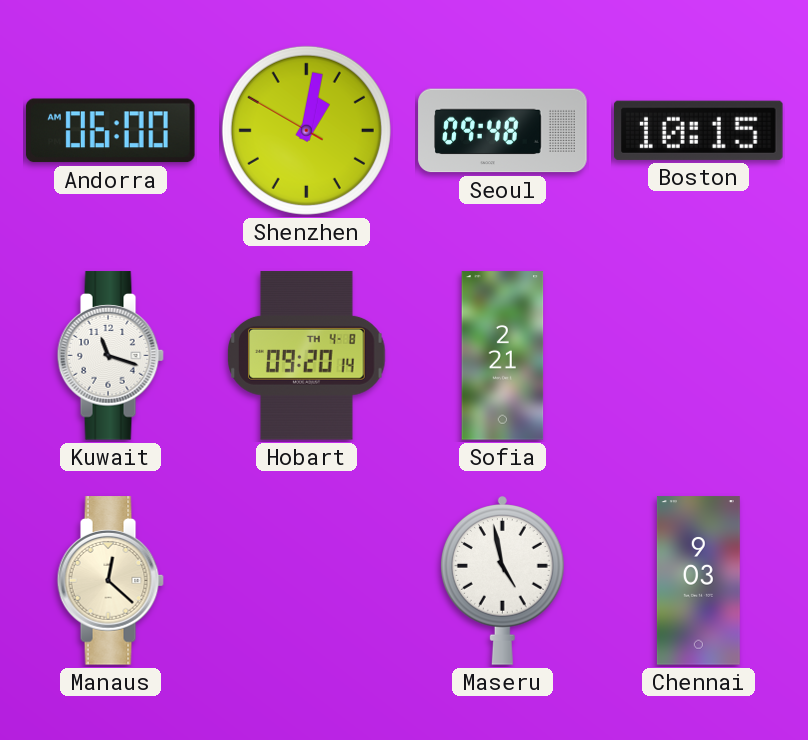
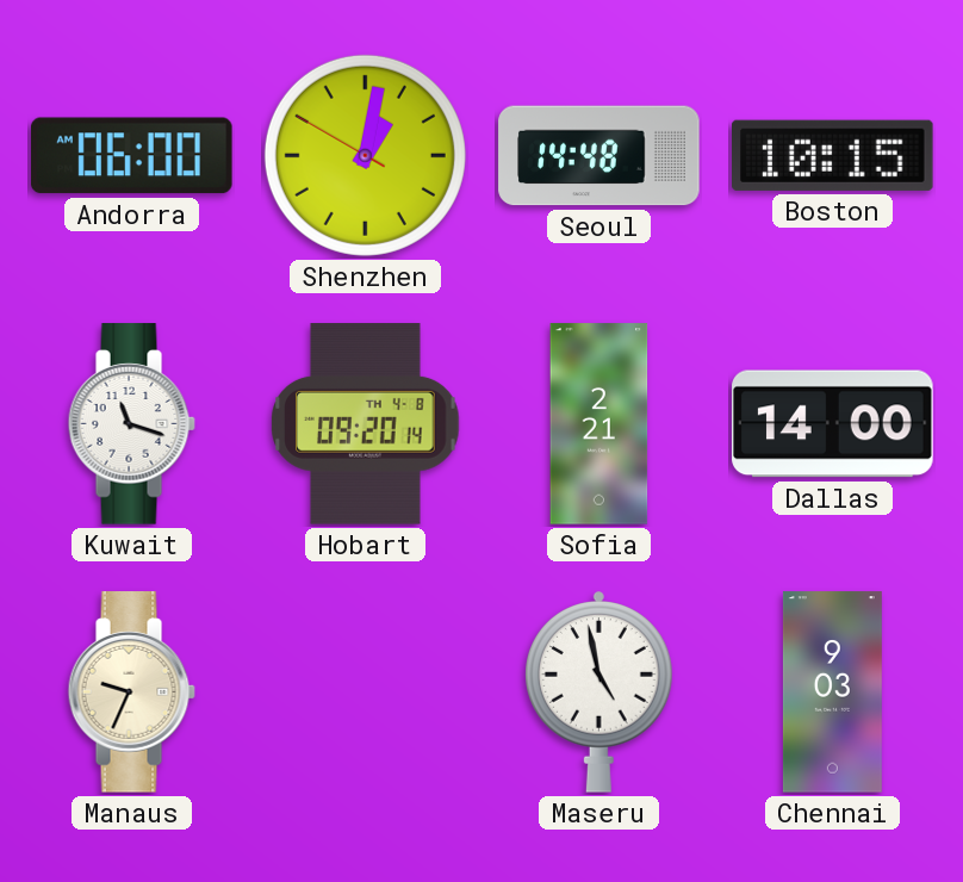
Seoul: 09:48 -> 14:48
Dallas: none -> 14:00
Manaus: 12:22 -> 9:34
